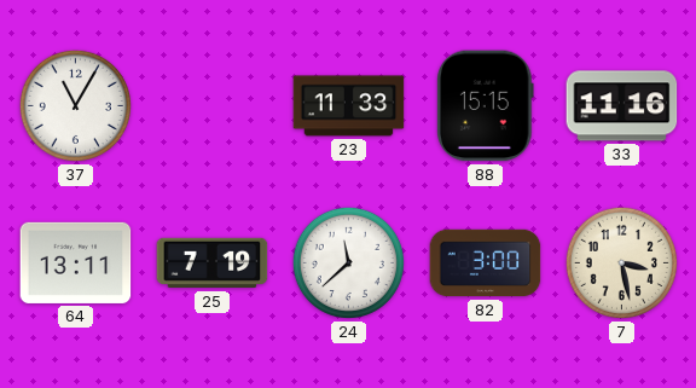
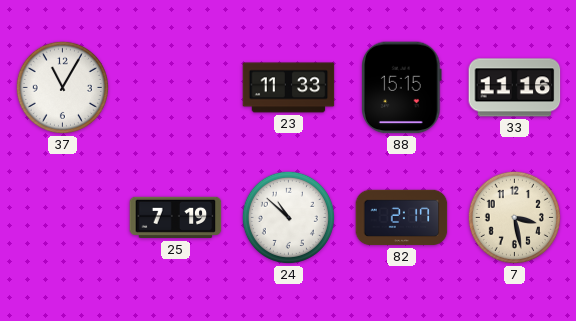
64: 13:11 -> none
24: 11:38 -> 10:52
82: 3:00 -> 2:17
